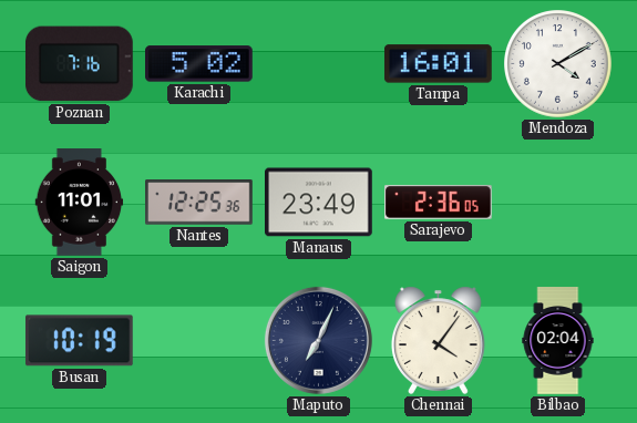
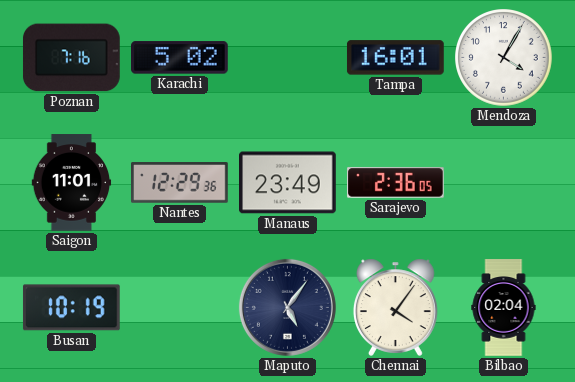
Mendoza: 4:10 -> 4:05
Nantes: 12:25 -> 12:29
Maputo: 7:04 -> 5:06
